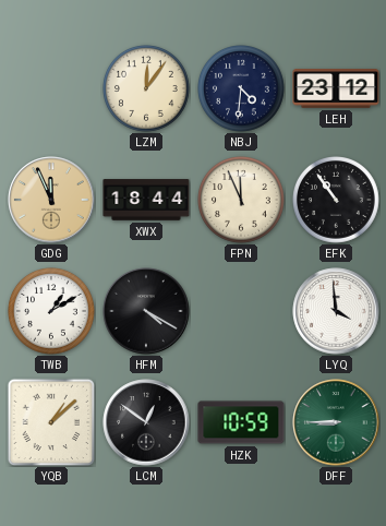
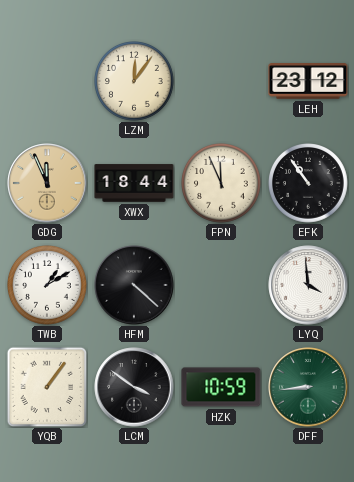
NBJ: 4:31 -> none
HFM: 4:20 -> 4:22
YQB: 1:08 -> 1:06
LCM: 12:51 -> 3:51
DFF: 8:45 -> 8:44
